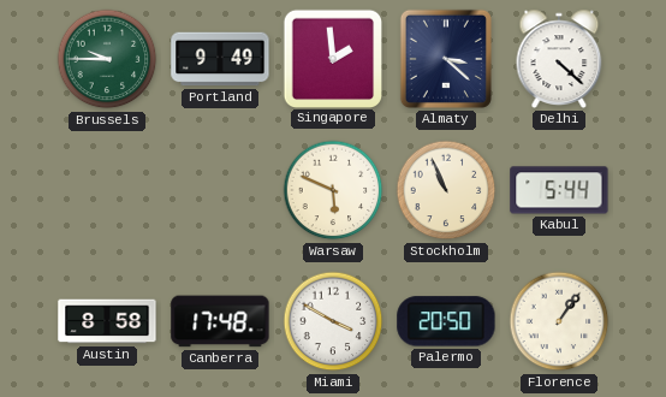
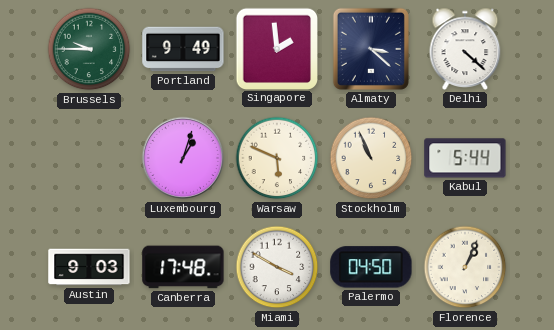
Luxembourg: none -> 1:03
Austin: 8:58 -> 9:03
Palermo: 20:50 -> 04:50
Florence: 1:06 -> 1:04
